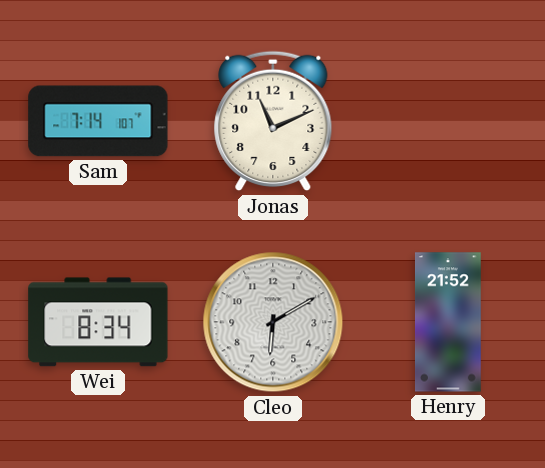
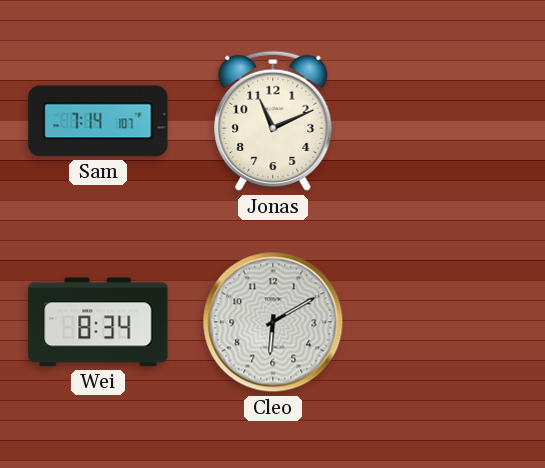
Henry: 21:52 -> none
